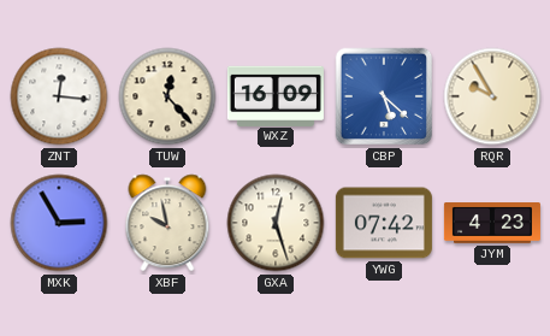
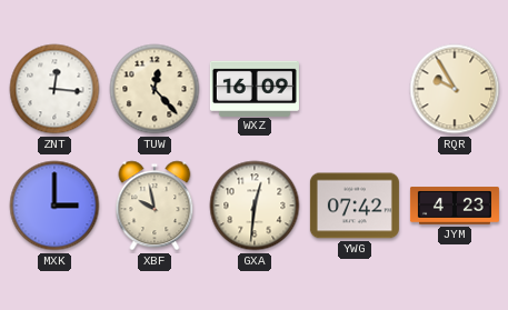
CBP: 5:22 -> none
MXK: 2:55 -> 3:00
GXA: 12:27 -> 12:31
